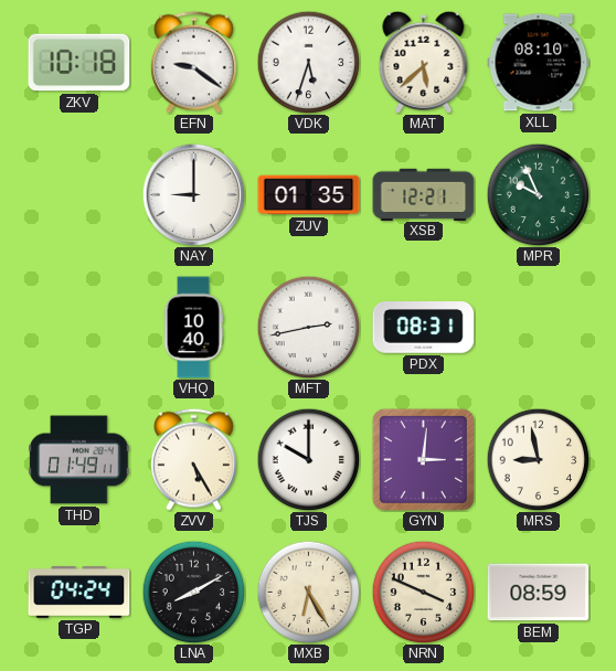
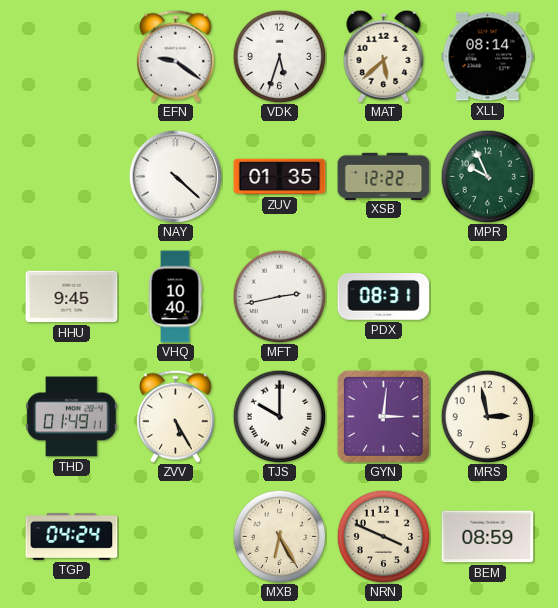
ZKV: 10:18 -> none
XLL: 08:10 -> 08:14
NAY: 9:00 -> 4:22
XSB: 12:21 -> 12:22
HHU: none -> 9:45
MRS: 8:58 -> 2:58
LNA: 8:10 -> none
